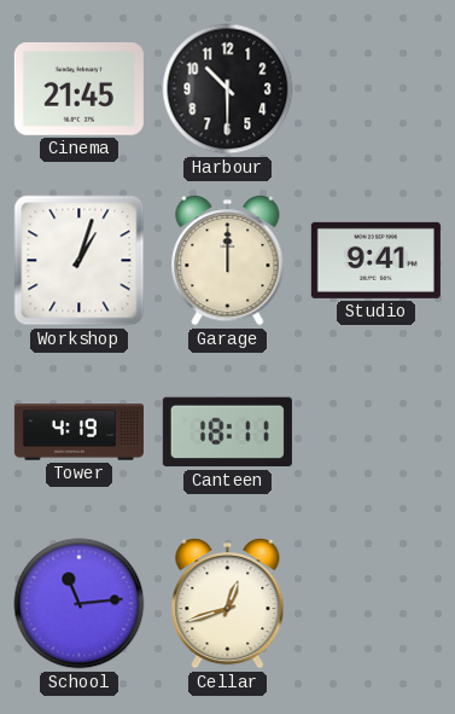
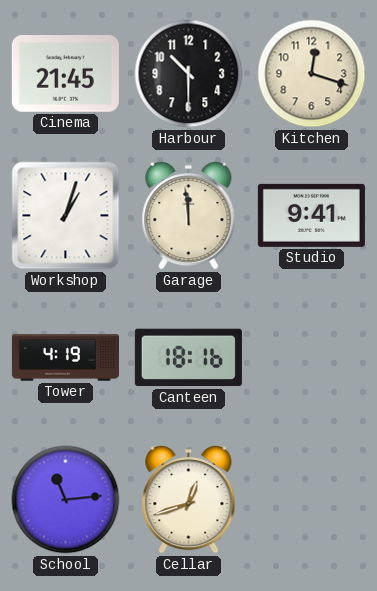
Kitchen: none -> 12:18
Garage: 12:00 -> 11:59
Canteen: 18:11 -> 18:16
